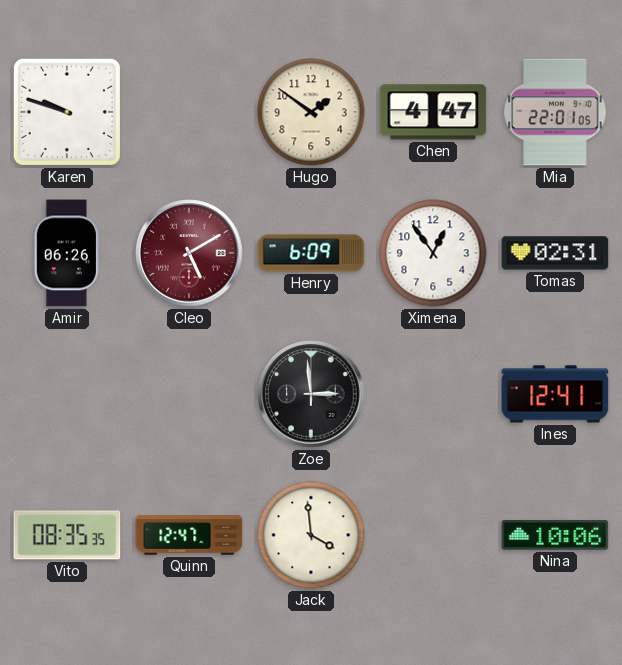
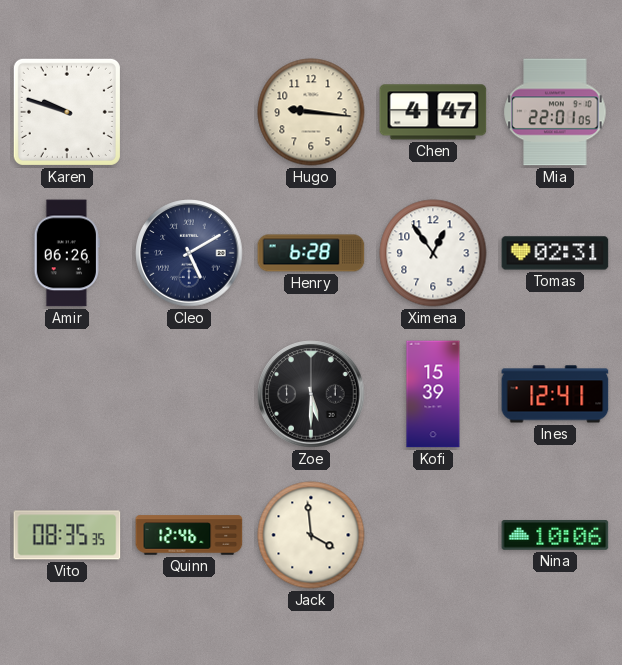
Hugo: 1:51 -> 9:16
Cleo dial: burgundy -> navy
Henry: 6:09 -> 6:28
Zoe: 2:59 -> 5:30
Kofi: none -> 15:39
Quinn: 12:47 -> 12:46
